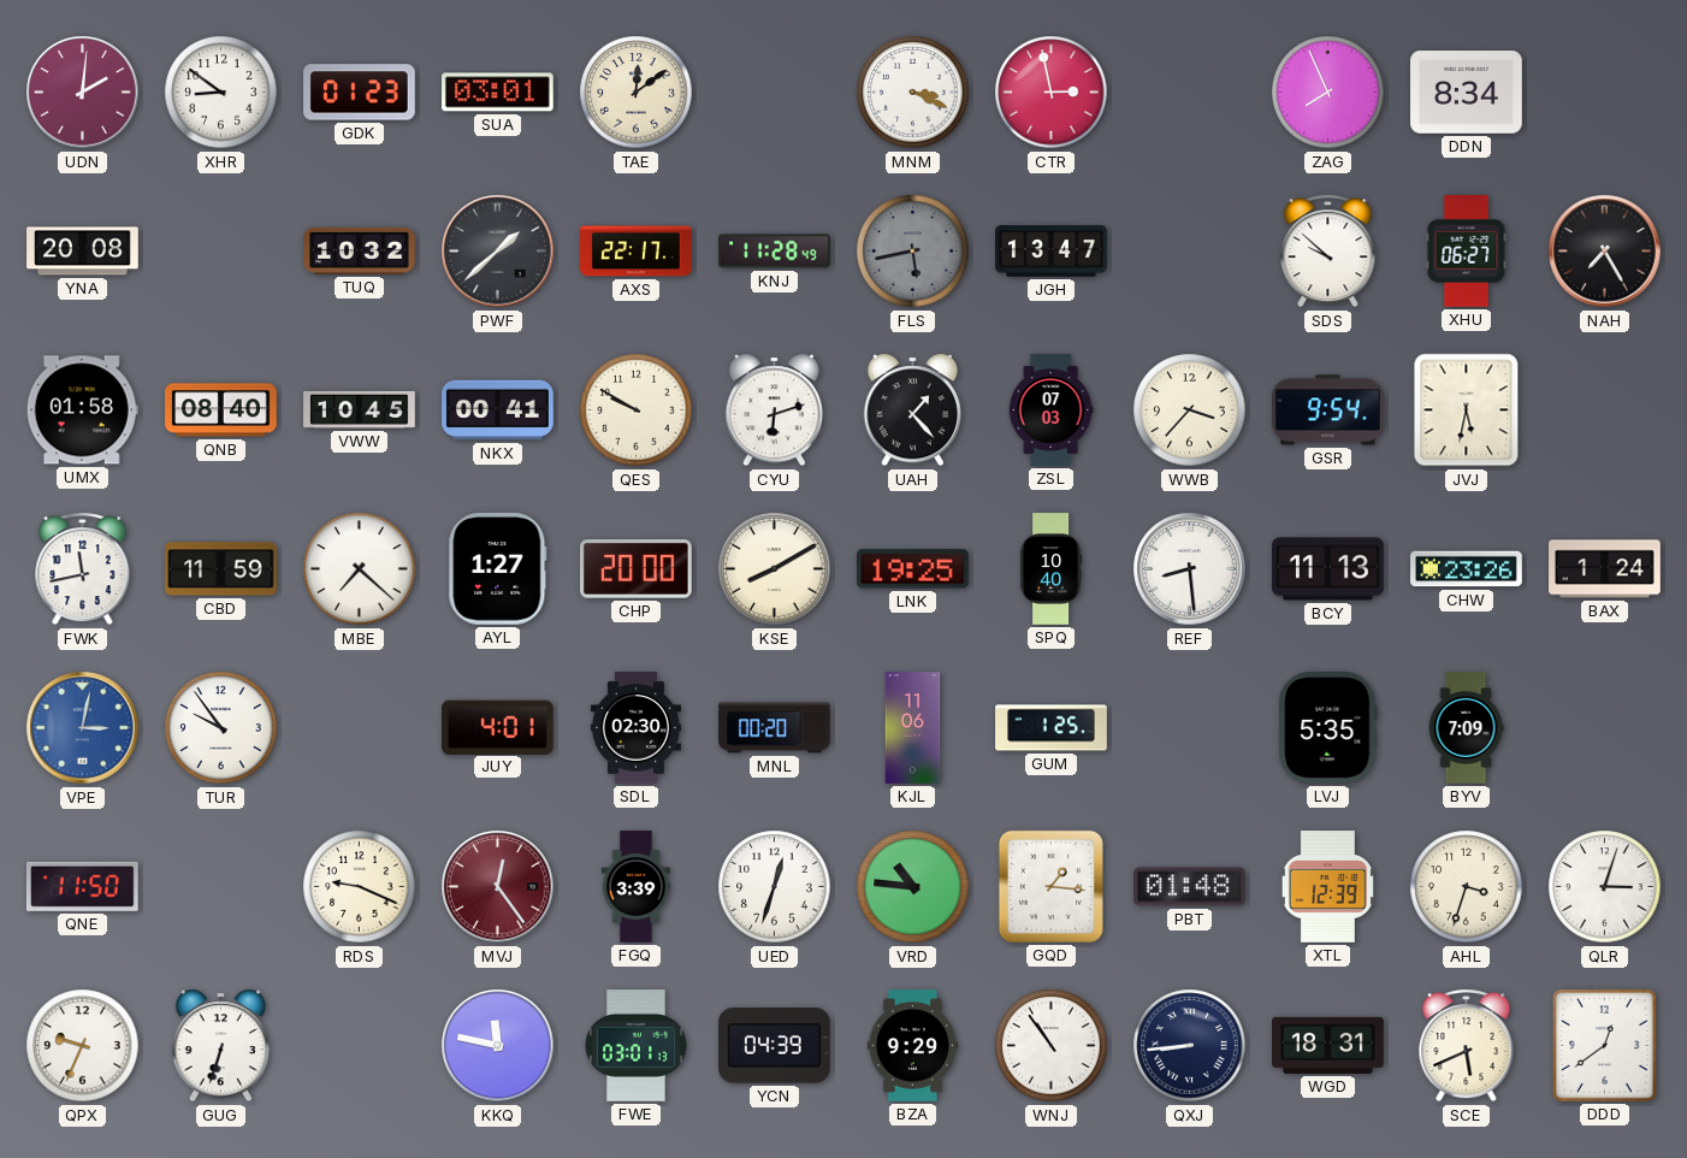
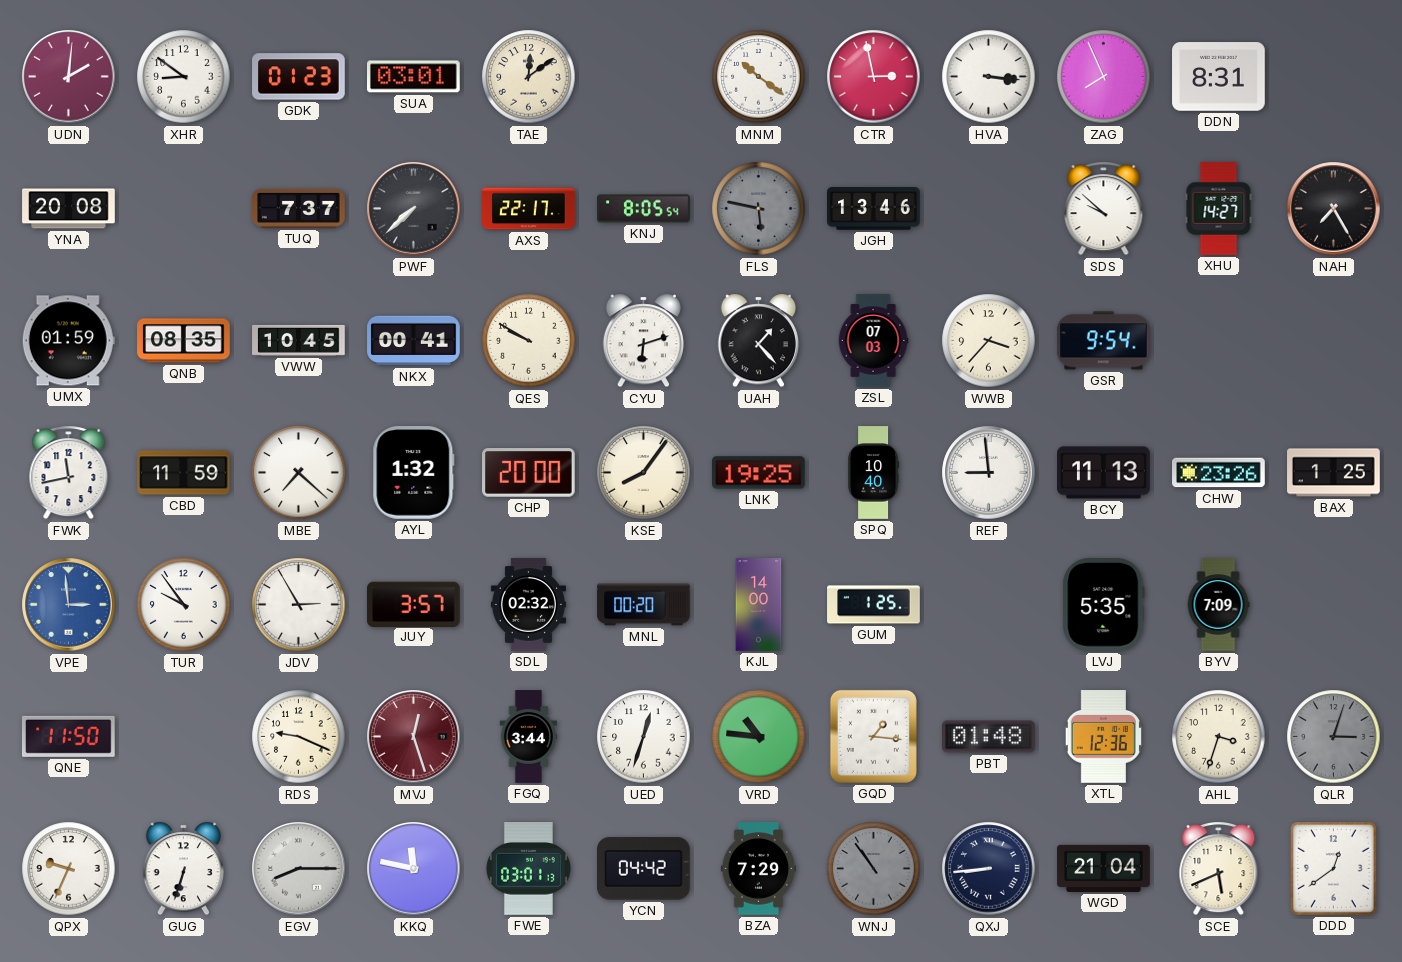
MNM: 3:19 -> 10:21
HVA: none -> 3:16
DDN: 8:34 -> 8:31
TUQ: 10:32 -> 7:37
PWF: 1:38 -> 7:38
KNJ: 11:28 -> 8:05
FLS: 5:43 -> 5:47
JGH: 13:47 -> 13:46
XHU: 06:27 -> 14:27
UMX: 01:58 -> 01:59
QNB: 08:40 -> 08:35
JVJ: 5:32 -> none
AYL: 1:27 -> 1:32
KSE: 8:10 -> 8:06
REF: 8:29 -> 8:59
BAX: 1:24 -> 1:25
VPE: 3:02 -> 2:59
JDV: none -> 2:55
JUY: 4:01 -> 3:57
SDL: 02:30 -> 02:32
KJL: 11:06 -> 14:00
MVJ: 12:24 -> 12:27
FGQ: 3:39 -> 3:44
XTL: 12:39 -> 12:36
QLR dial: white -> grey
EGV: none -> 8:15
YCN: 04:39 -> 04:42
BZA: 9:29 -> 7:29
WNJ dial: white -> grey
WGD: 18:31 -> 21:04
